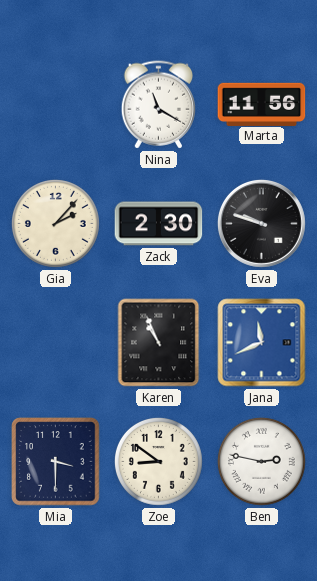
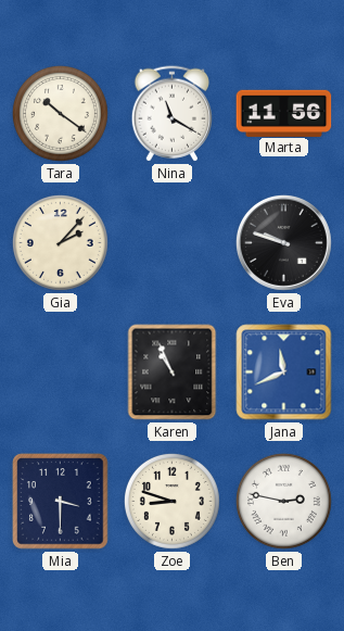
Tara: none -> 10:21
Zack: 2:30 -> none
Zoe: 8:51 -> 8:48
